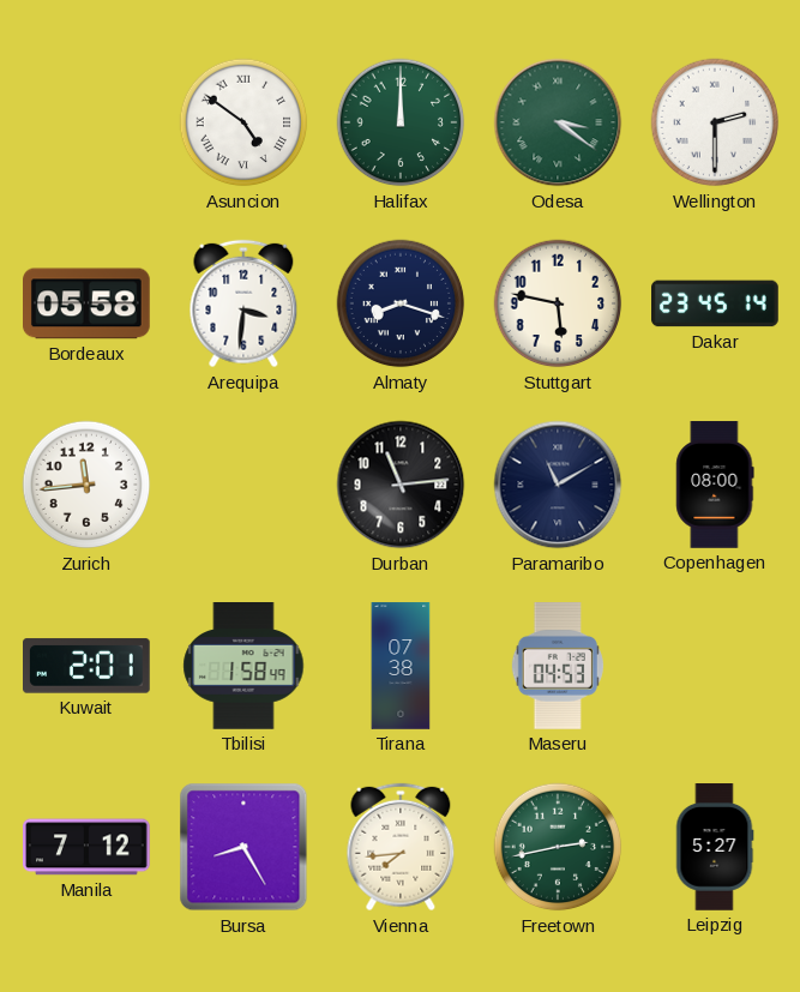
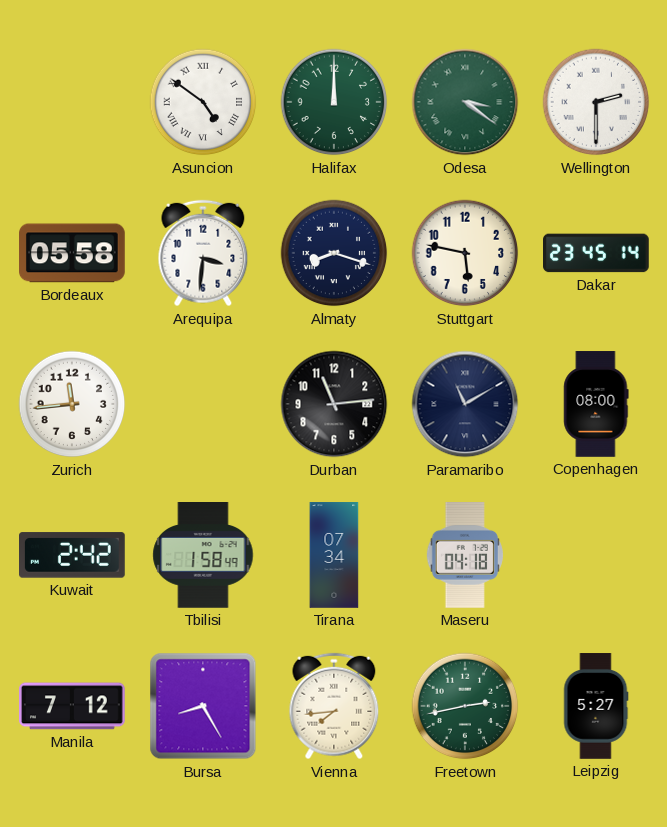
Kuwait: 2:01 -> 2:42
Tirana: 07:38 -> 07:34
Maseru: 04:53 -> 04:18
